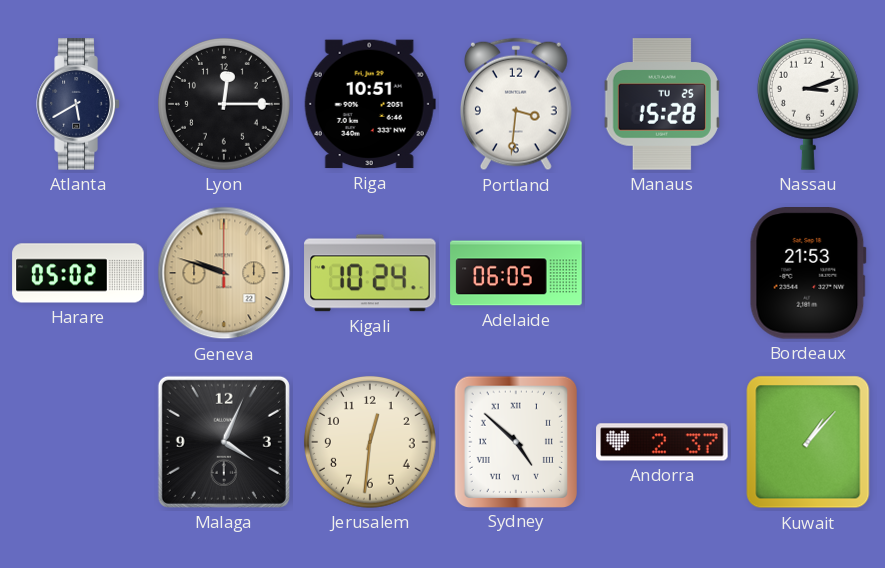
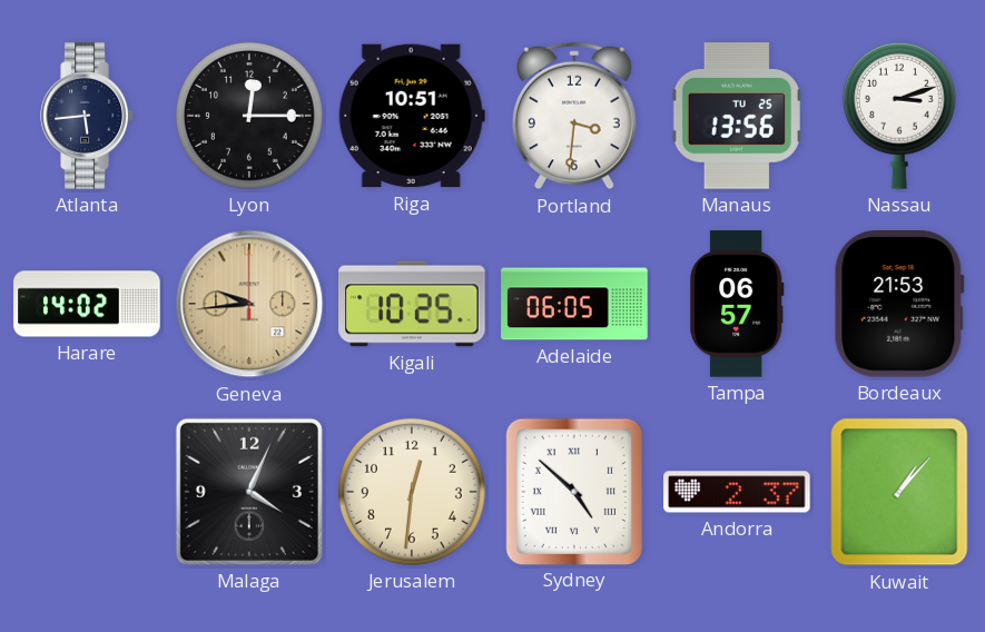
Atlanta: 5:40 -> 5:44
Manaus: 15:28 -> 13:56
Harare: 05:02 -> 14:02
Geneva: 9:48 -> 9:44
Kigali: 10:24 -> 10:25
Tampa: none -> 06:57
